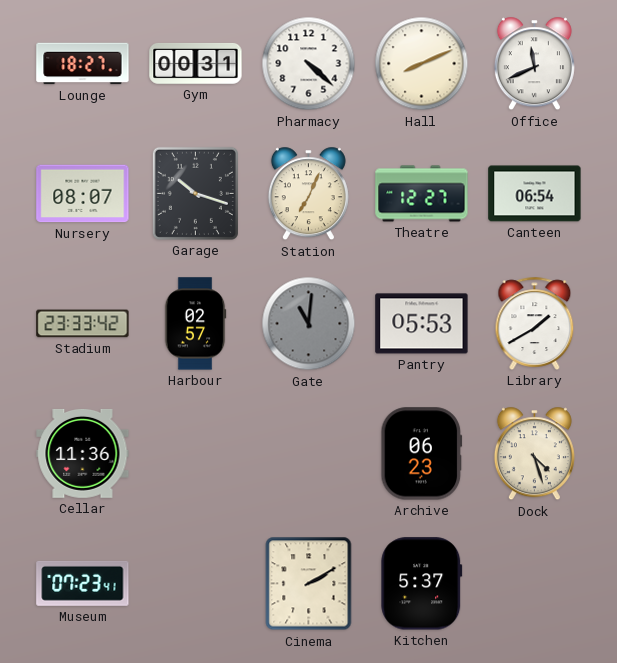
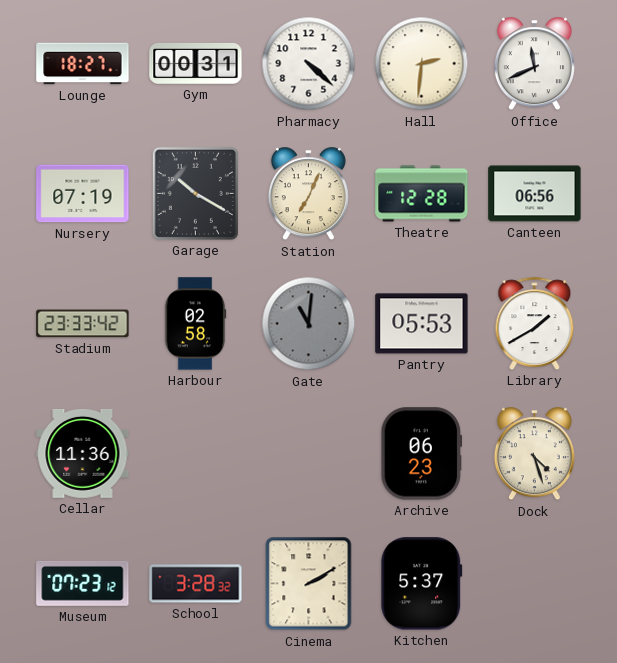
Hall: 8:11 -> 2:31
Nursery: 08:07 -> 07:19
Garage: 10:18 -> 10:20
Theatre: 12:27 -> 12:28
Canteen: 06:54 -> 06:56
Harbour: 02:57 -> 02:58
Museum: 07:23:41 -> 07:23:12
School: none -> 3:28
